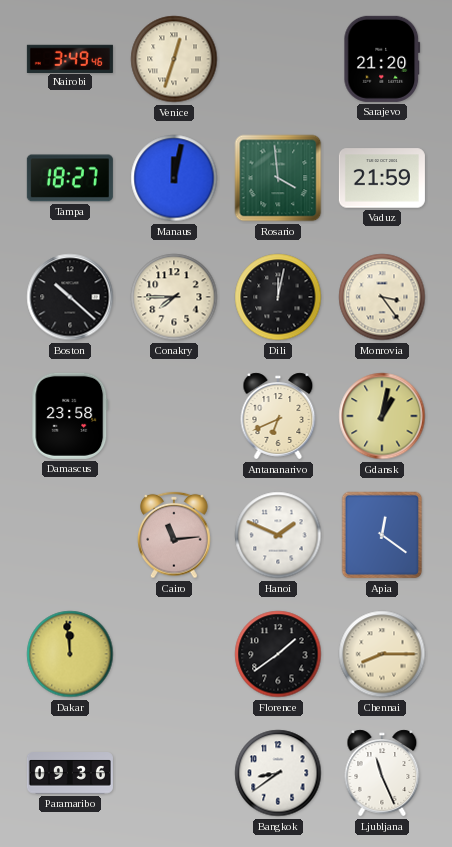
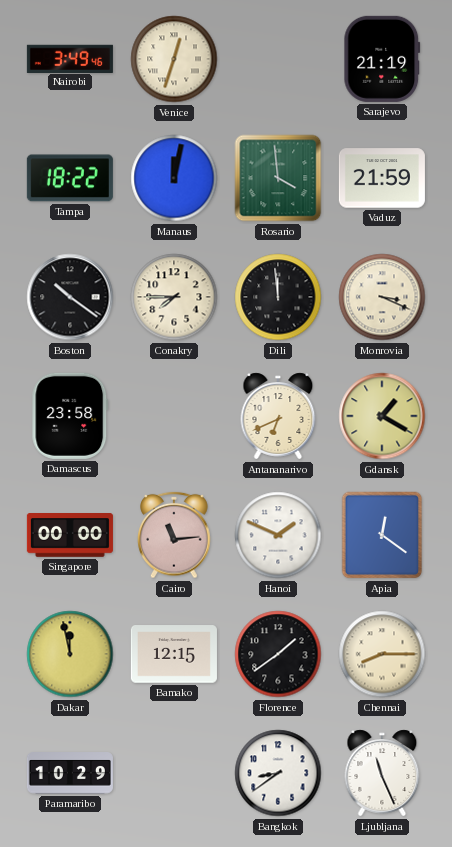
Sarajevo: 21:20 -> 21:19
Tampa: 18:27 -> 18:22
Boston: 10:22 -> 10:21
Dili: 12:02 -> 11:59
Monrovia: 3:24 -> 3:19
Gdansk: 1:02 -> 1:20
Singapore: none -> 00:00
Dakar: 11:59 -> 11:58
Bamako: none -> 12:15
Paramaribo: 09:36 -> 10:29
